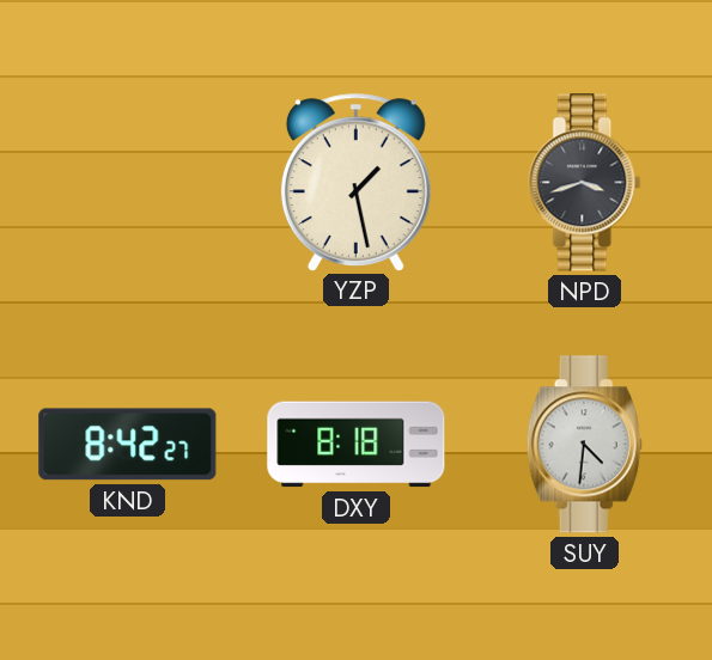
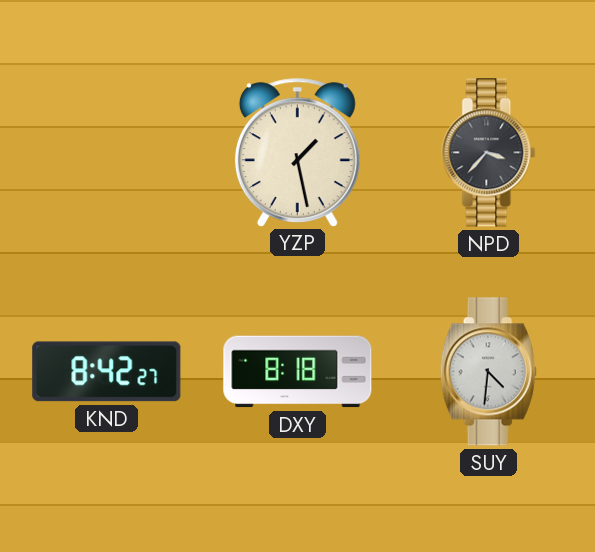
NPD: 3:42 -> 3:37
